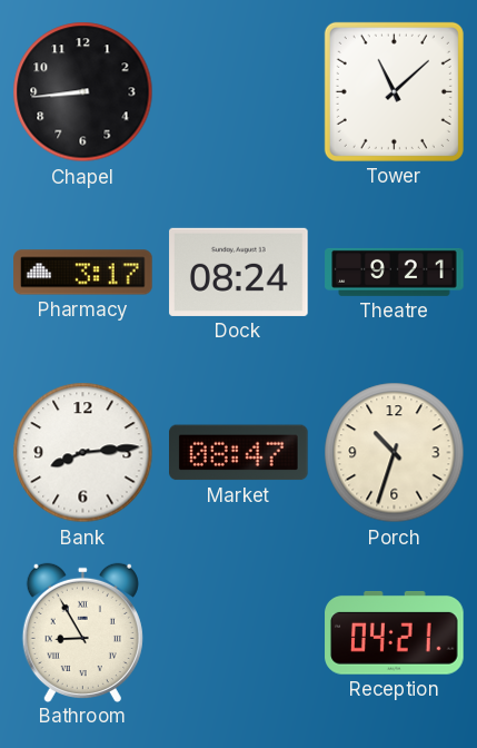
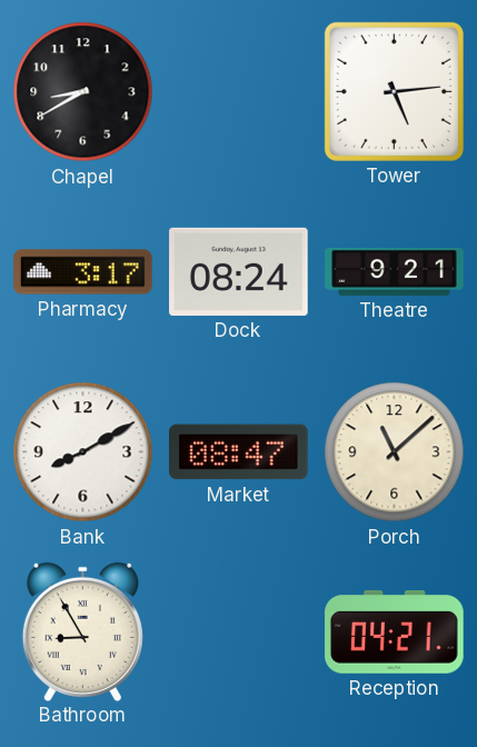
Chapel: 8:44 -> 8:40
Tower: 11:08 -> 5:14
Bank: 8:14 -> 8:10
Porch: 10:33 -> 11:08
